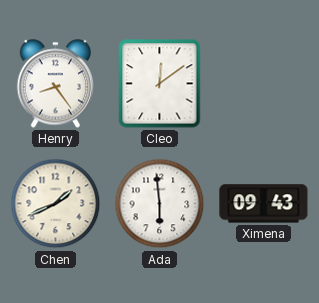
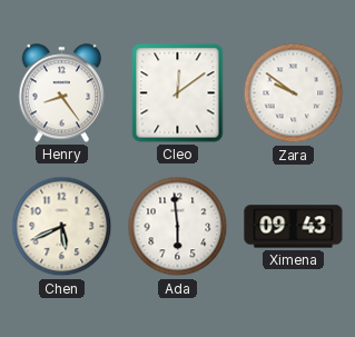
Zara: none -> 9:51
Chen: 1:41 -> 5:41
